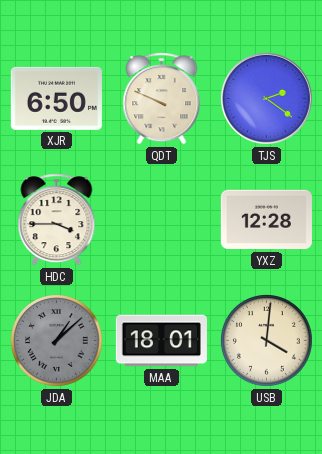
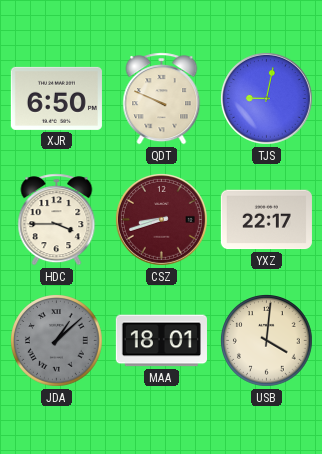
TJS: 2:21 -> 9:02
CSZ: none -> 8:42
YXZ: 12:28 -> 22:17
